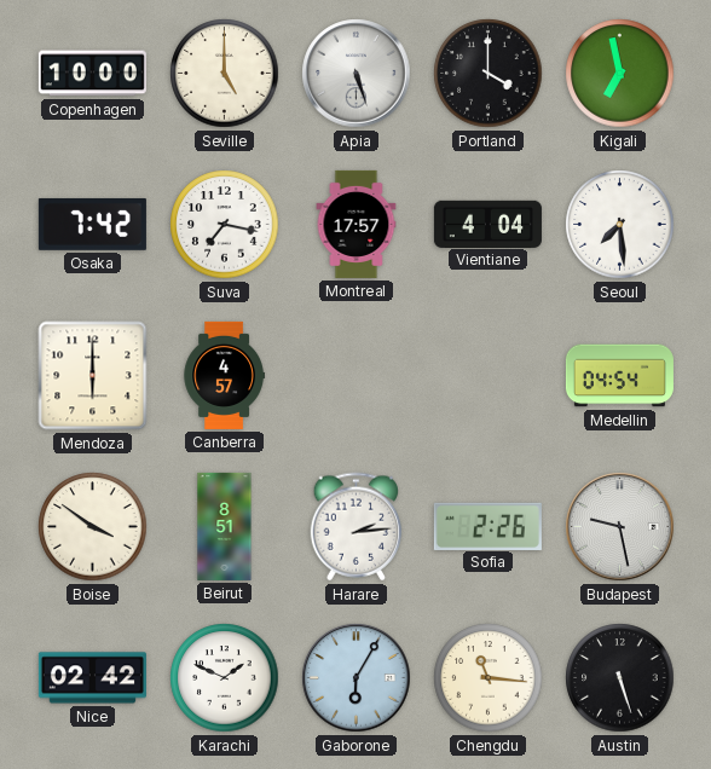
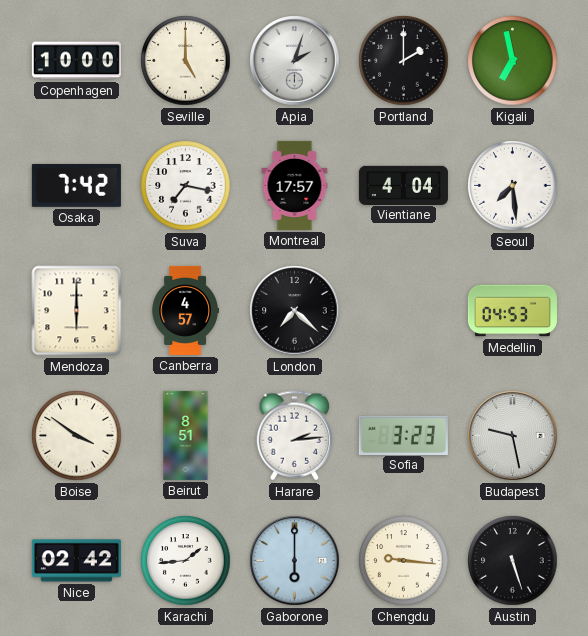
Apia: 5:27 -> 2:03
Portland: 4:00 -> 2:00
London: none -> 7:22
Medellin: 04:54 -> 04:53
Sofia: 2:26 -> 3:23
Karachi: 1:49 -> 1:44
Gaborone: 6:05 -> 6:00
Chengdu: 11:16 -> 9:16
